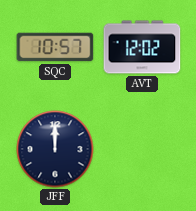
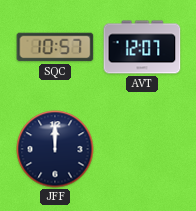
AVT: 12:02 -> 12:07
